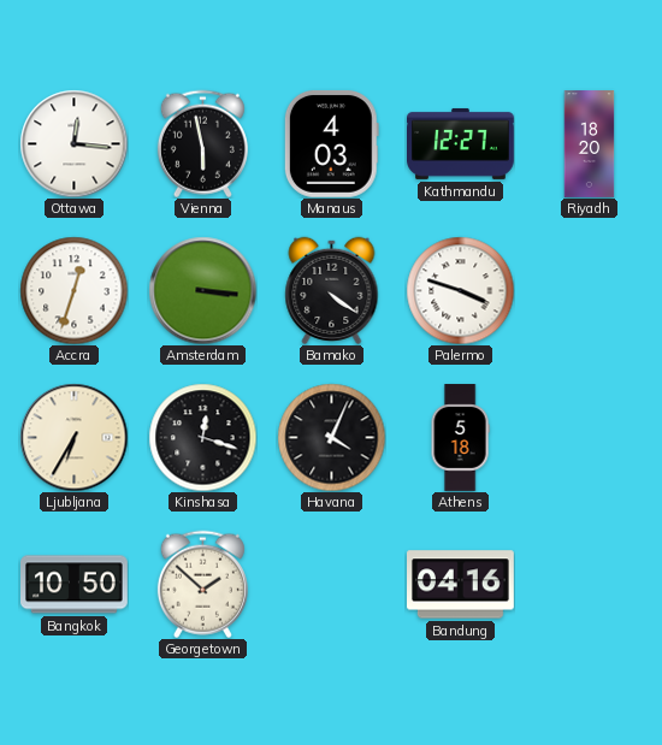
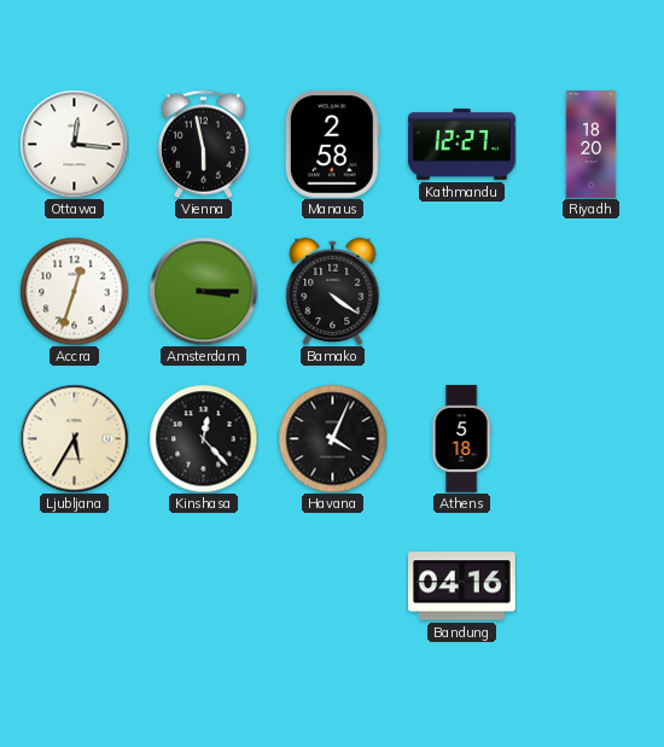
Manaus: 4:03 -> 2:58
Amsterdam: 3:16 -> 3:15
Palermo: 3:48 -> none
Ljubljana: 6:35 -> 5:35
Kinshasa: 12:18 -> 12:23
Bangkok: 10:50 -> none
Georgetown: 1:52 -> none
